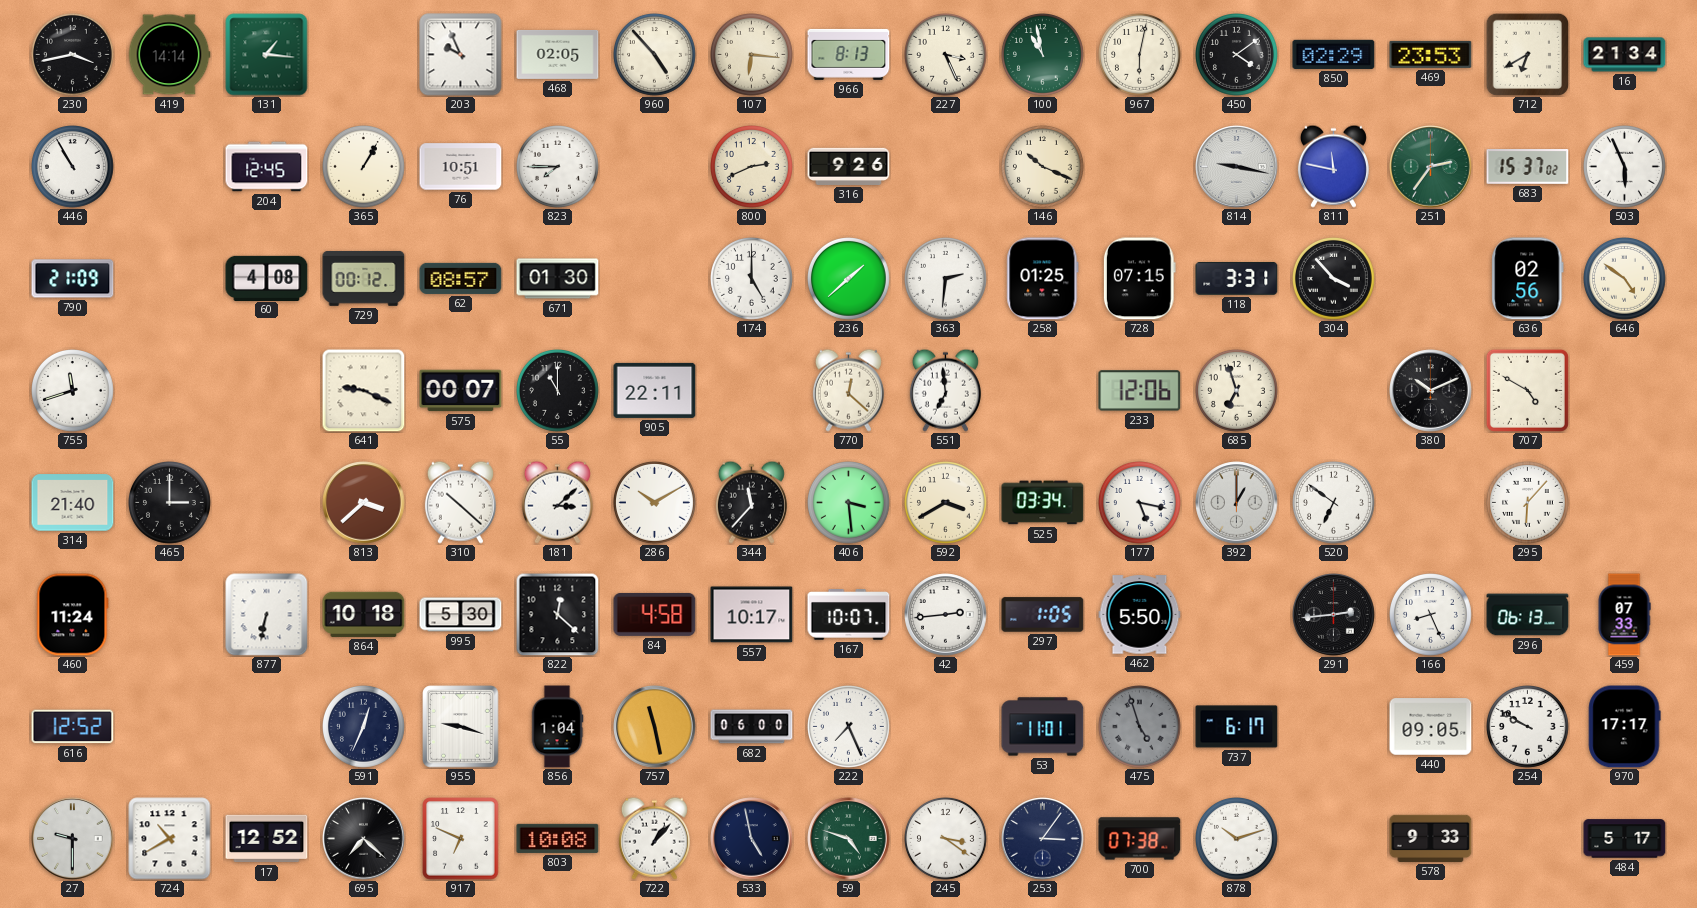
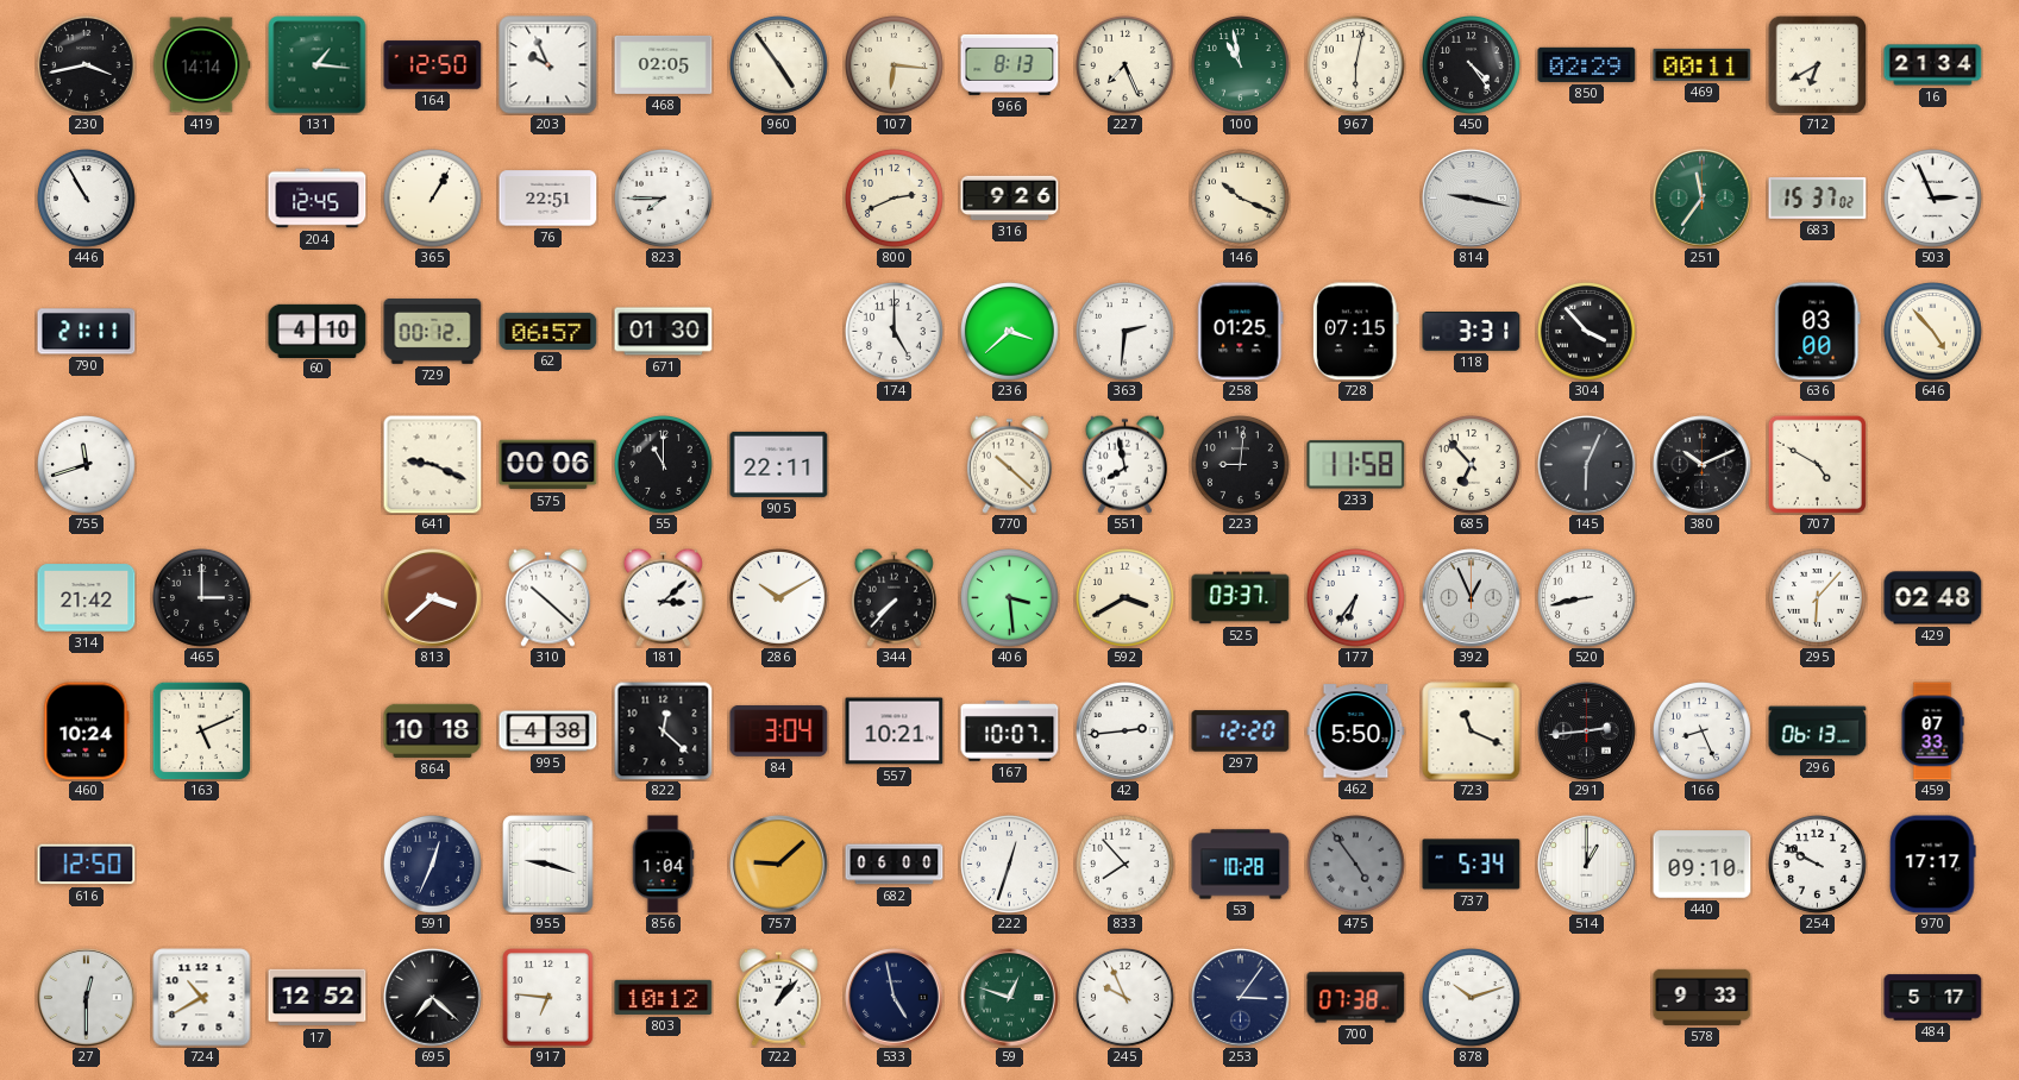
164: none -> 12:50
960: 4:53 -> 4:54
227: 3:26 -> 7:26
450: 4:09 -> 4:24
469: 23:53 -> 00:11
76: 10:51 -> 22:51
811: 11:47 -> none
251: 2:36 -> 11:36
503: 5:56 -> 2:56
790: 21:09 -> 21:11
60: 4:08 -> 4:10
62: 08:57 -> 06:57
236: 1:38 -> 3:38
636: 02:56 -> 03:00
646: 4:51 -> 4:53
575: 00:07 -> 00:06
770: 12:22 -> 10:22
551: 6:59 -> 7:58
223: none -> 9:01
233: 12:06 -> 11:58
685: 6:57 -> 6:53
145: none -> 6:04
314: 21:40 -> 21:42
344: 11:37 -> 7:37
525: 03:34 -> 03:37
177: 5:17 -> 6:36
392: 1:00 -> 12:56
520: 6:51 -> 8:43
429: none -> 02:48
460: 11:24 -> 10:24
163: none -> 5:11
877: 6:32 -> none
995: 5:30 -> 4:38
84: 4:58 -> 3:04
557: 10:17 -> 10:21
297: 1:05 -> 12:20
723: none -> 11:19
616: 12:52 -> 12:50
757: 11:28 -> 9:08
222: 7:26 -> 12:33
833: none -> 7:53
53: 11:01 -> 10:28
475: 4:57 -> 4:54
737: 6:17 -> 5:34
514: none -> 1:00
440: 09:05 -> 09:10
27: 9:30 -> 12:30
917: 6:49 -> 6:46
803: 10:08 -> 10:12
59: 4:48 -> 12:48
245: 3:21 -> 9:56
